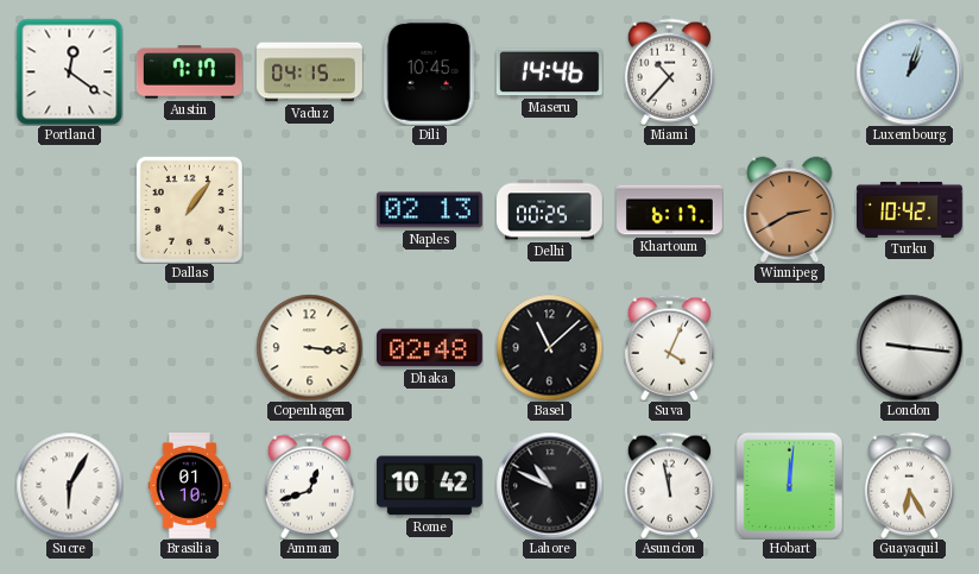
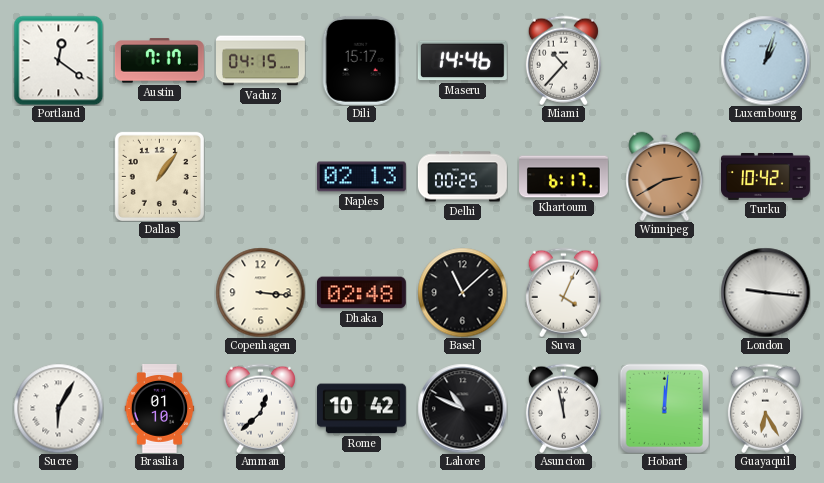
Dili: 10:45 -> 15:17
Amman: 12:42 -> 12:38
